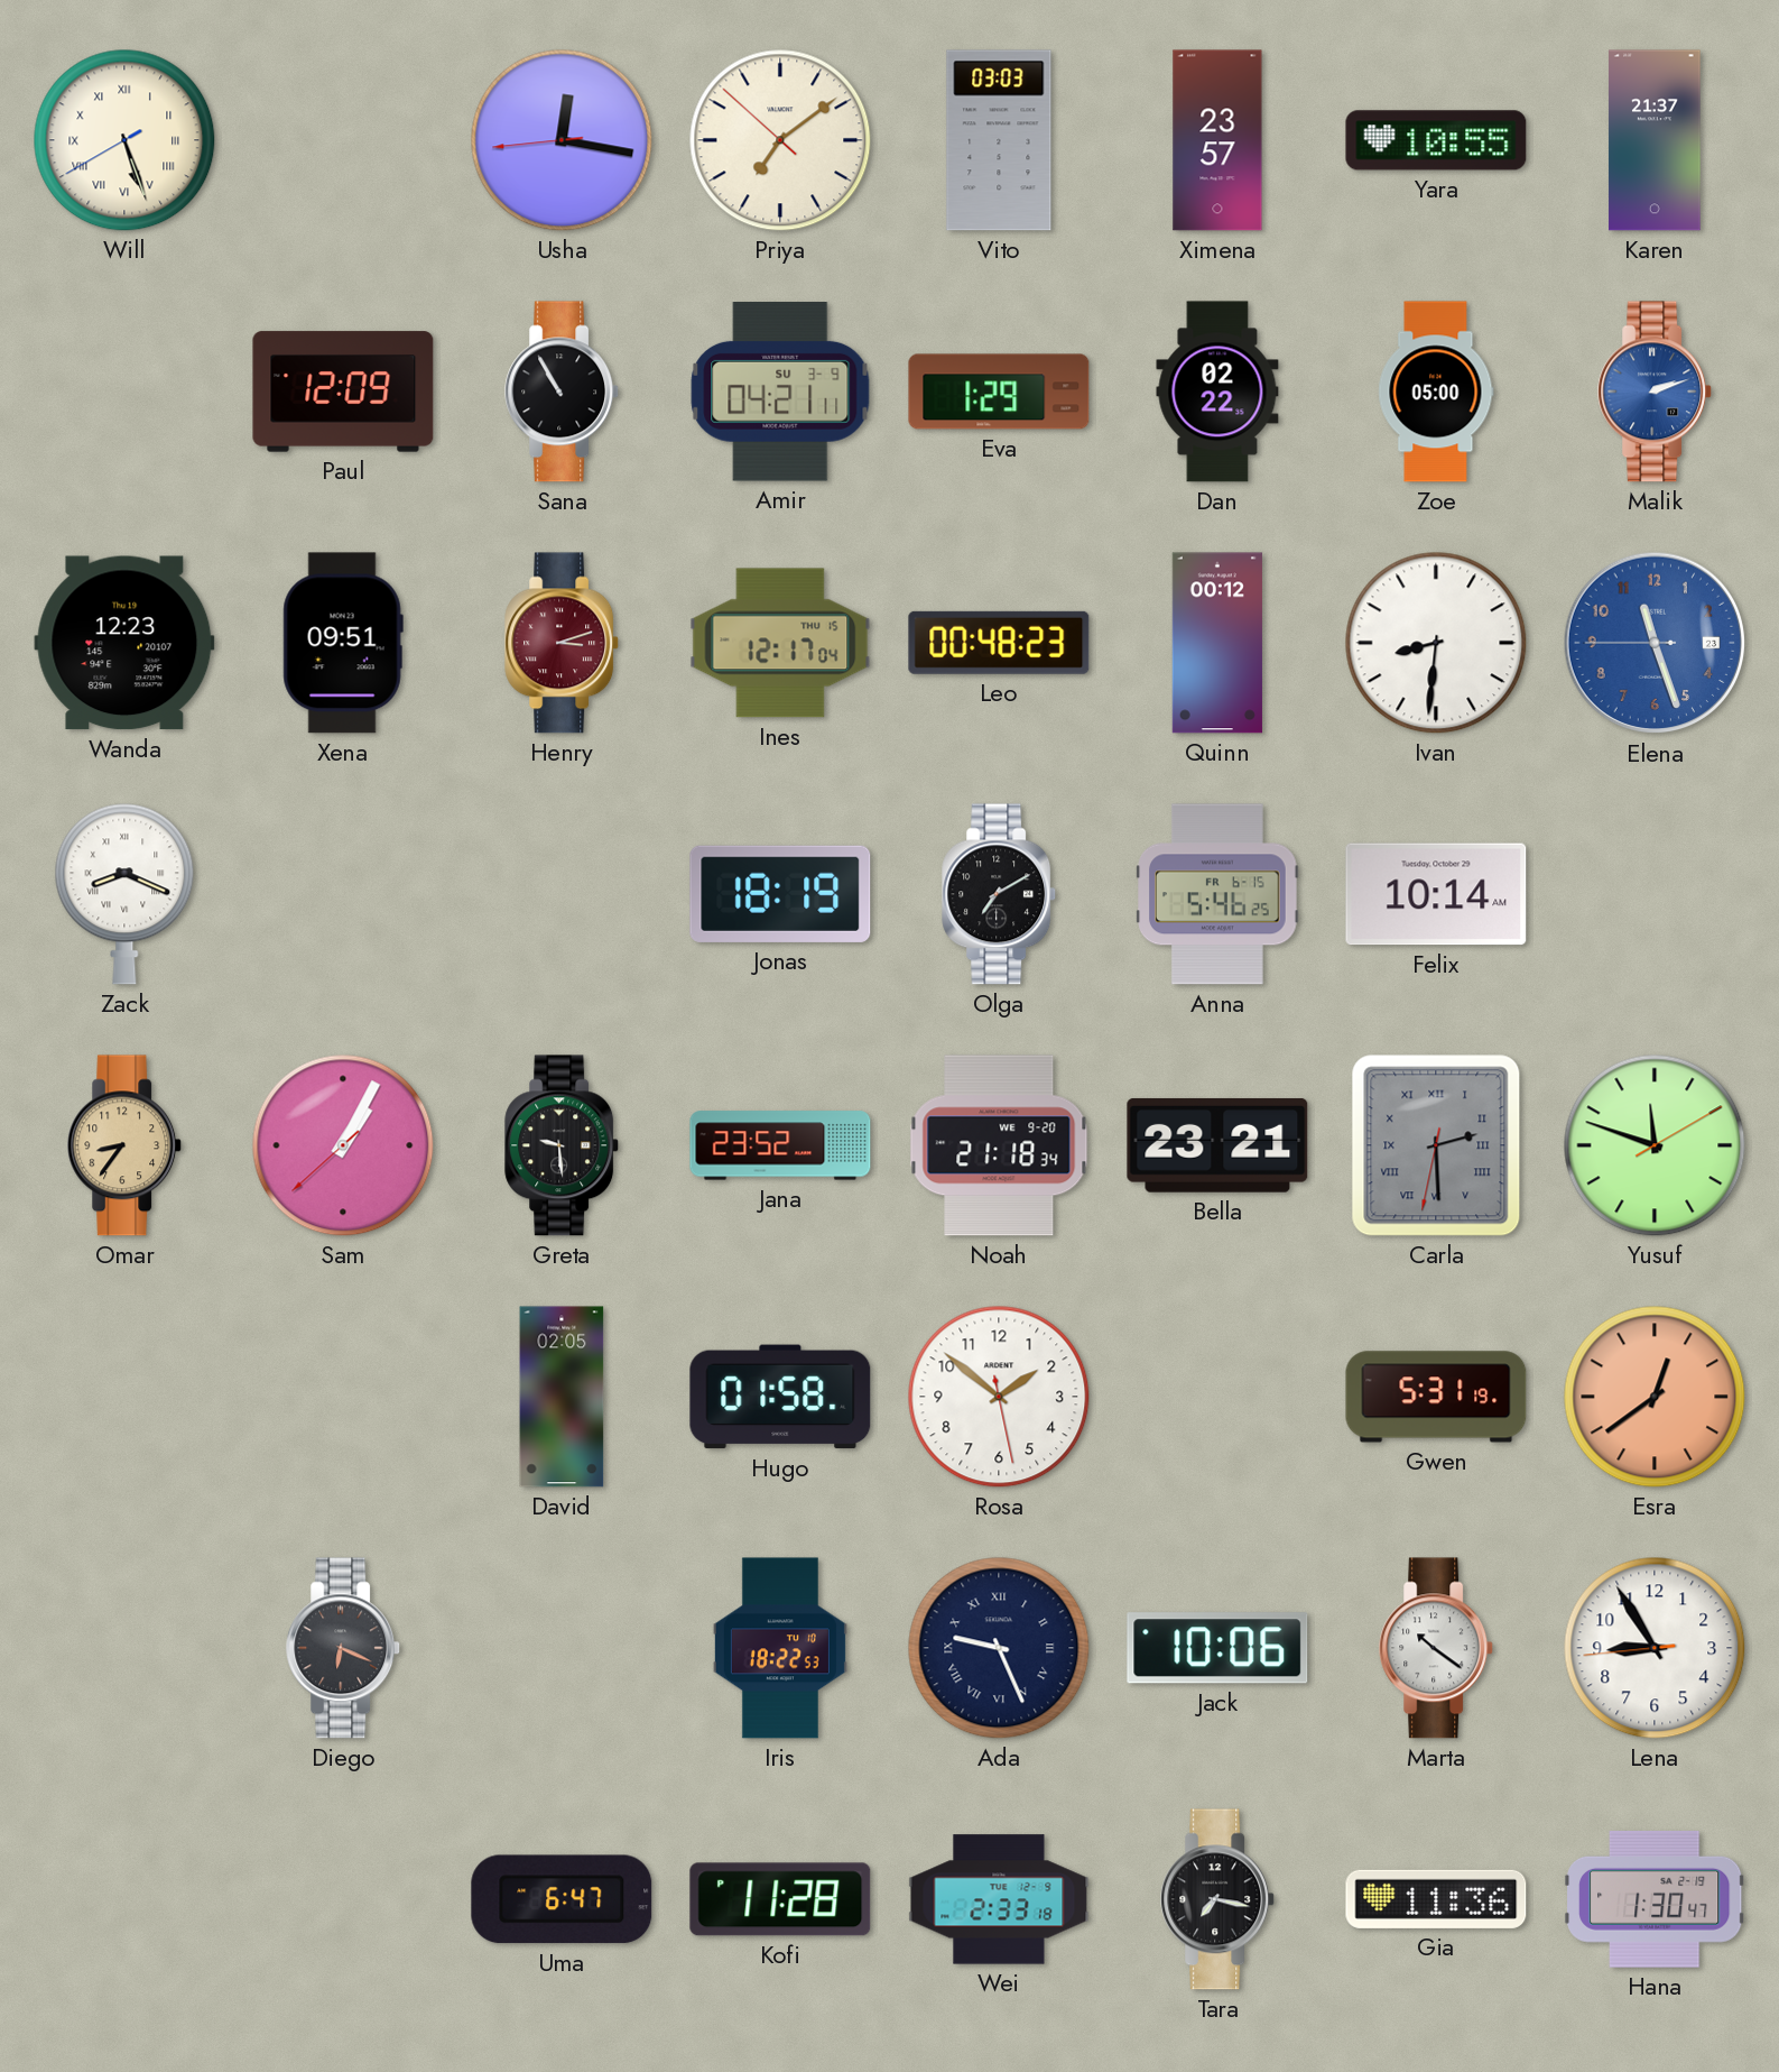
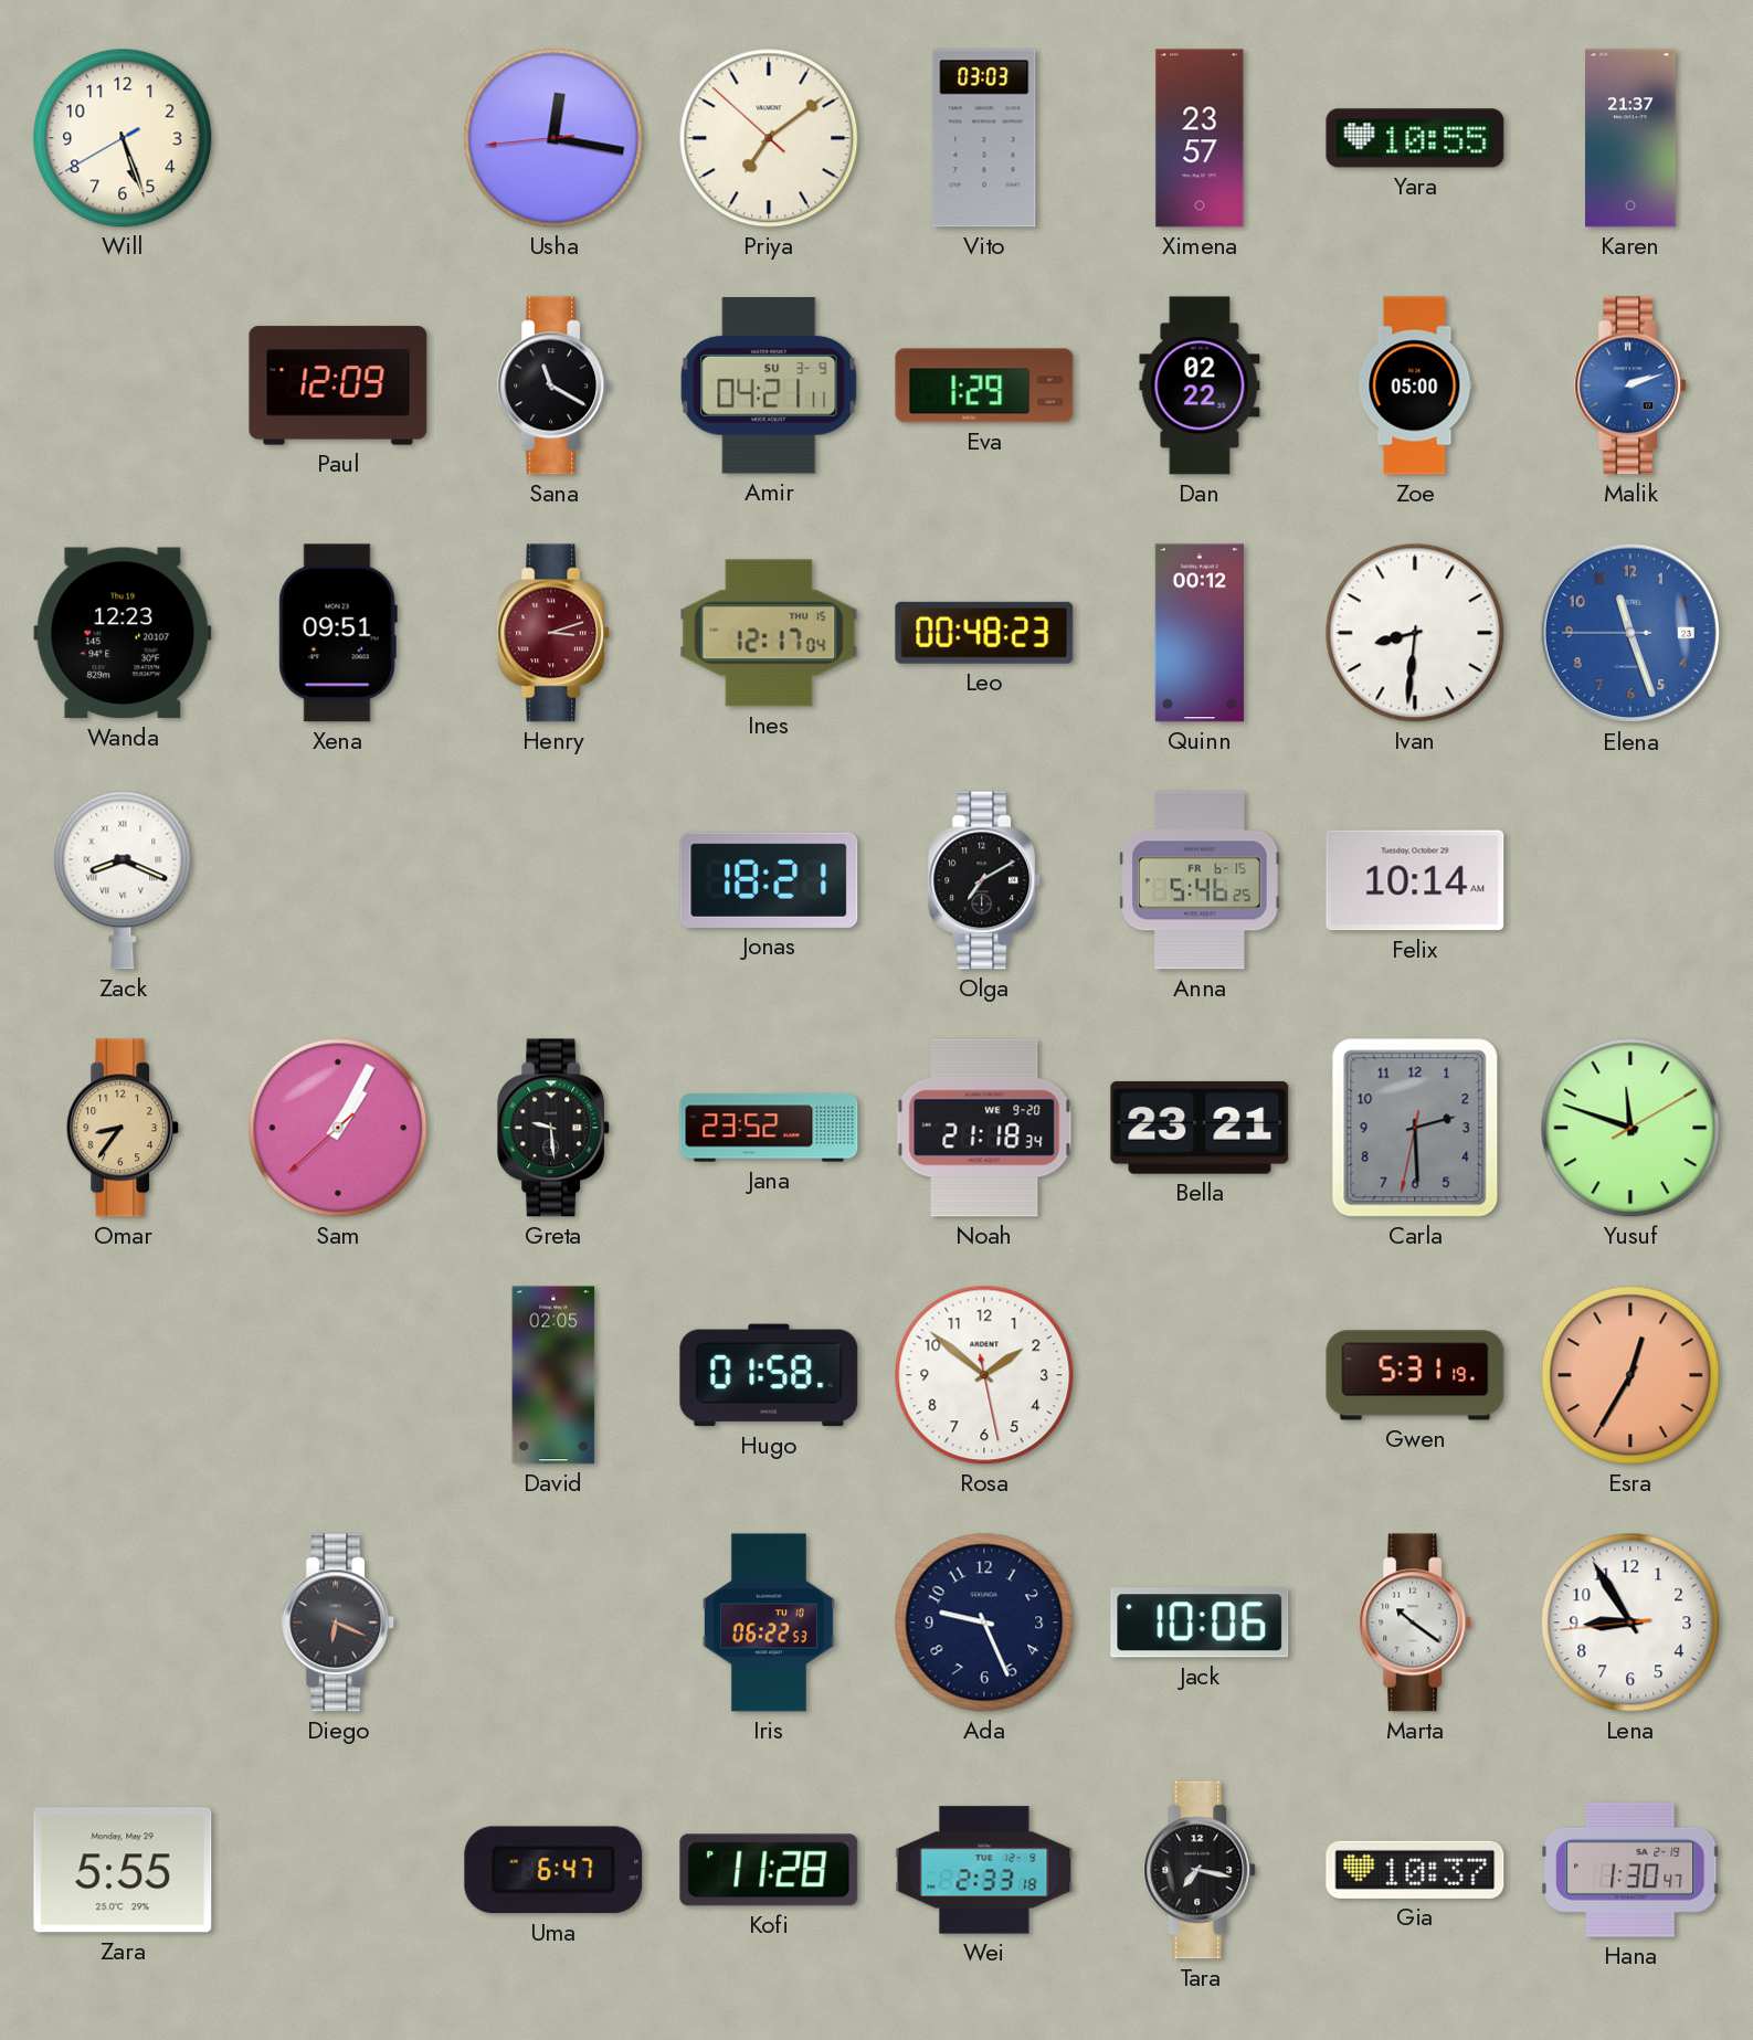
Will numerals: Roman -> Arabic
Sana: 10:55 -> 11:20
Jonas: 18:19 -> 18:21
Carla numerals: Roman -> Arabic
Esra: 12:39 -> 12:35
Iris: 18:22 -> 06:22
Ada numerals: Roman -> Arabic
Zara: none -> 5:55
Gia: 11:36 -> 10:37
